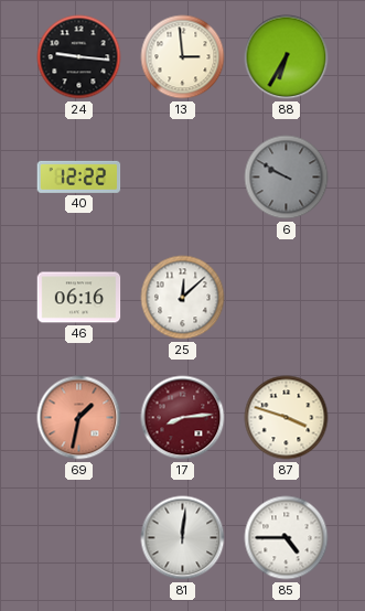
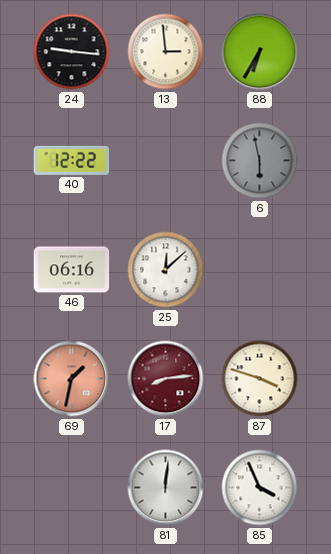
6: 9:50 -> 5:58
85: 4:45 -> 3:56
